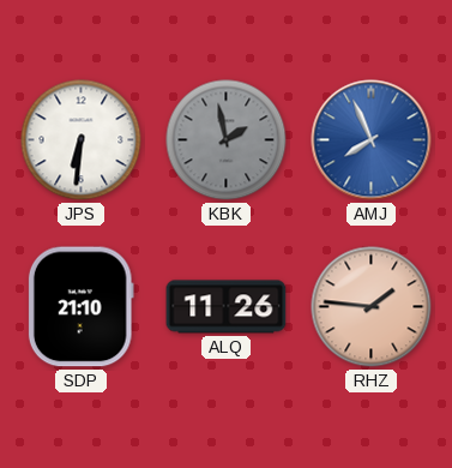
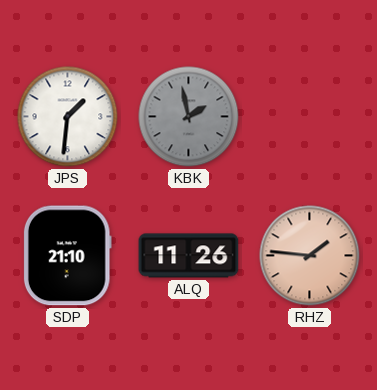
JPS: 6:31 -> 1:31
AMJ: 7:56 -> none
